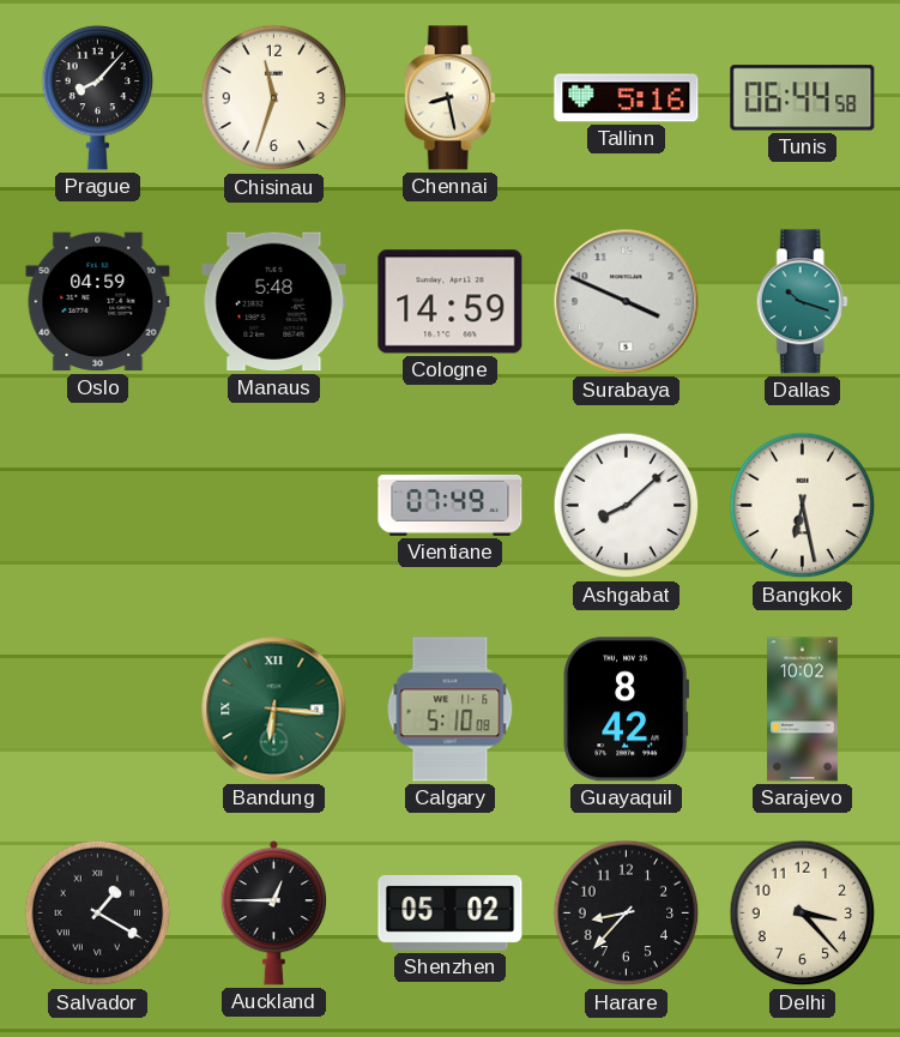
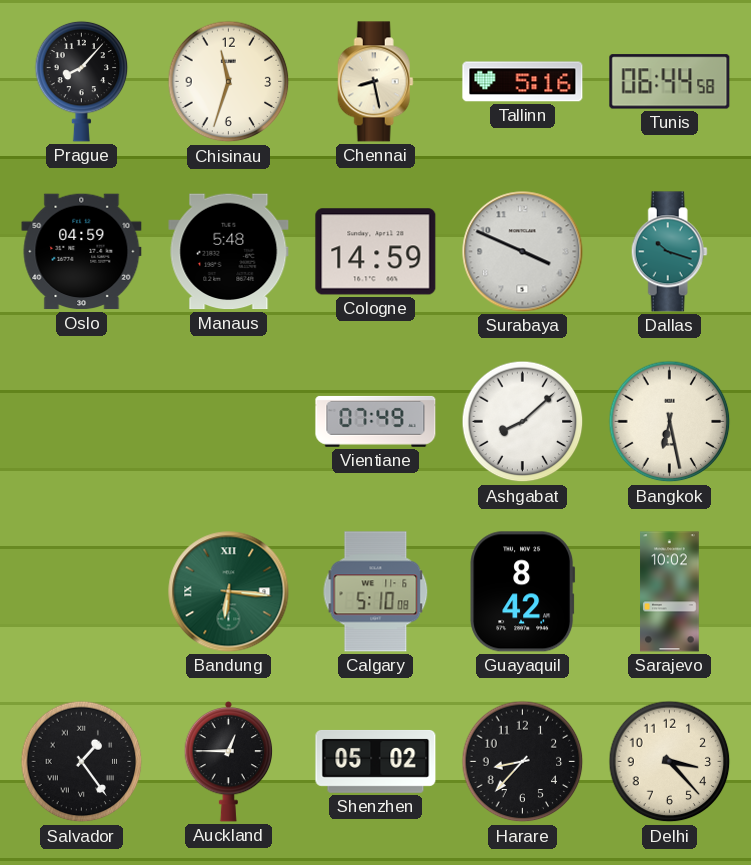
Salvador: 1:20 -> 1:24
